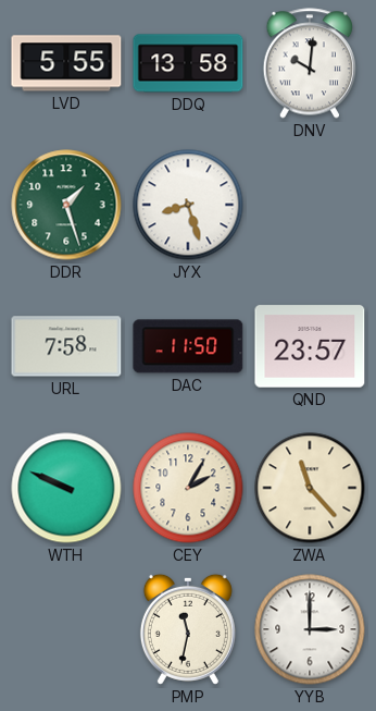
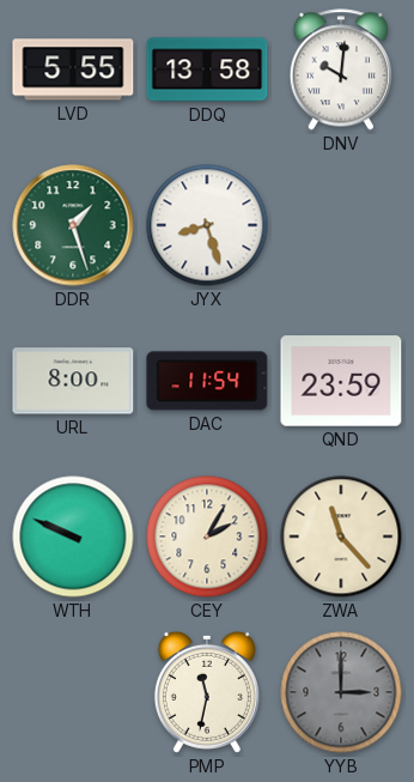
URL: 7:58 -> 8:00
DAC: 11:50 -> 11:54
QND: 23:57 -> 23:59
YYB dial: white -> grey
